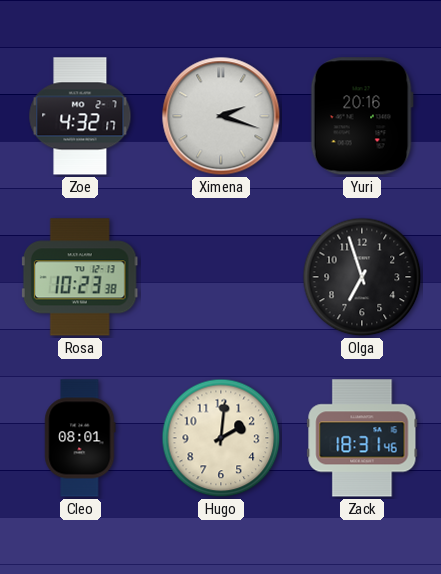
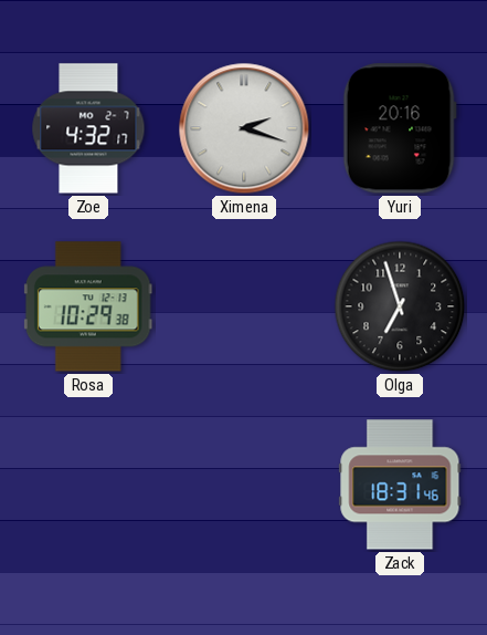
Rosa: 10:23 -> 10:29
Cleo: 08:01 -> none
Hugo: 2:01 -> none
